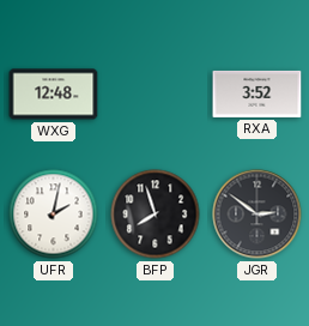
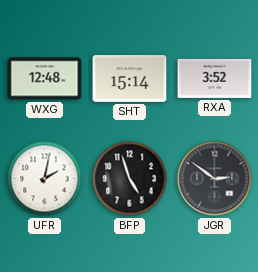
SHT: none -> 15:14
BFP: 7:57 -> 4:57
